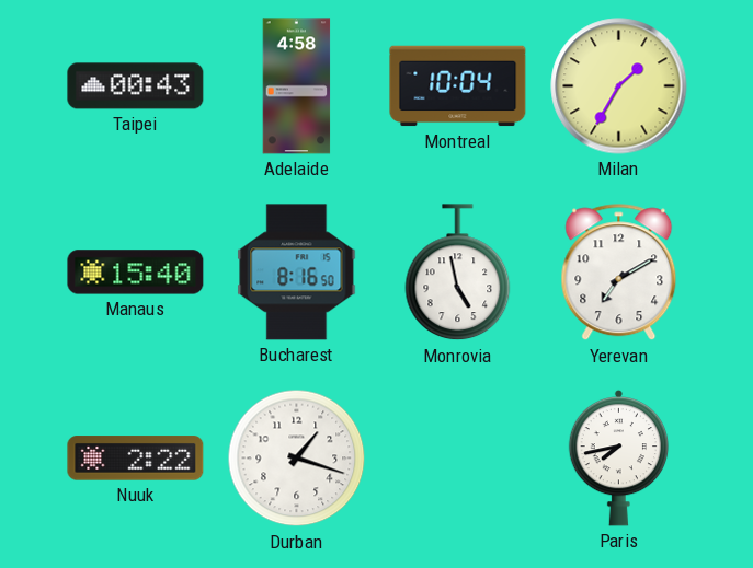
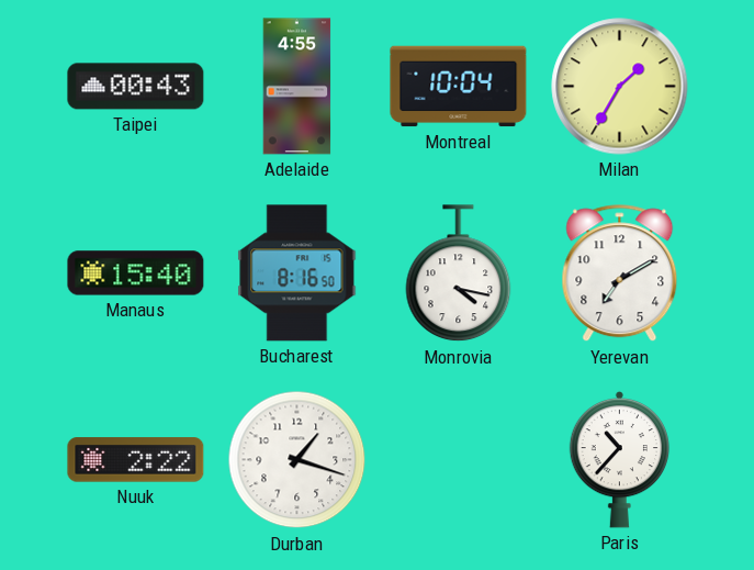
Adelaide: 4:58 -> 4:55
Monrovia: 4:58 -> 4:17
Paris: 7:43 -> 10:37
